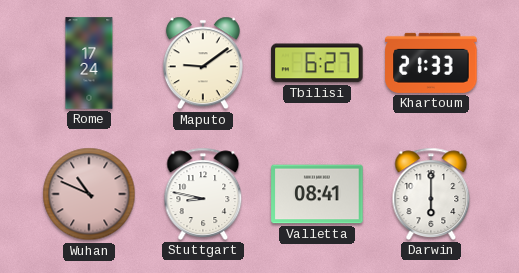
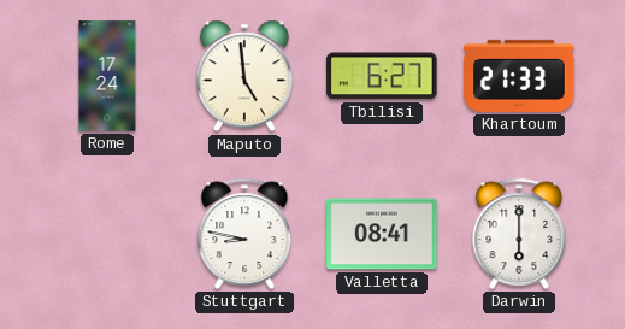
Maputo: 9:09 -> 4:59
Wuhan: 10:49 -> none
